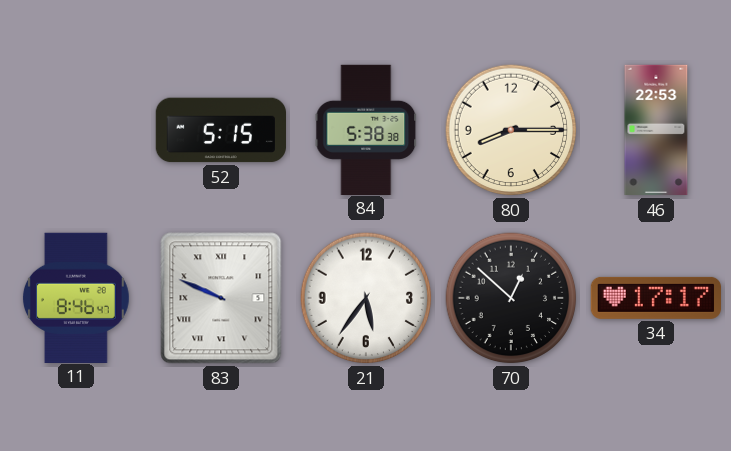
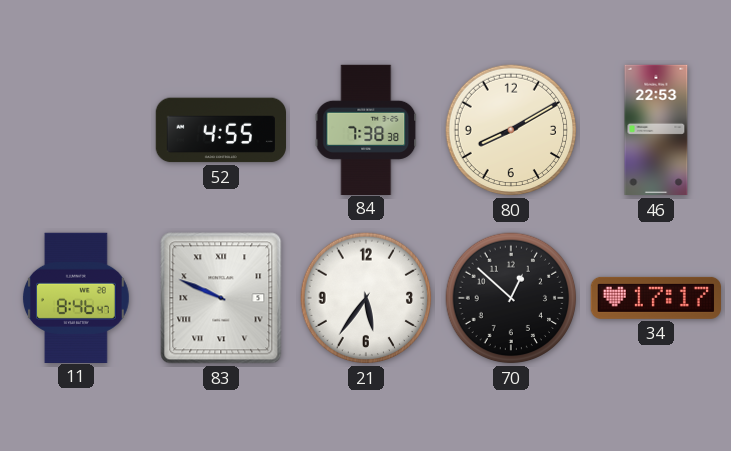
52: 5:15 -> 4:55
84: 5:38 -> 7:38
80: 8:15 -> 8:10
